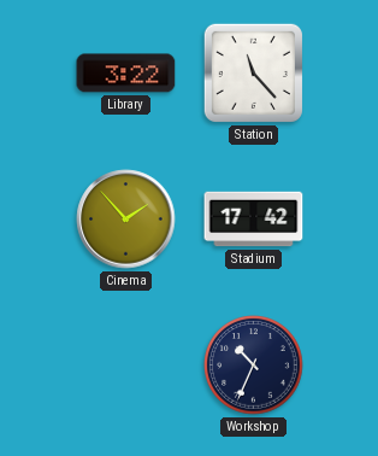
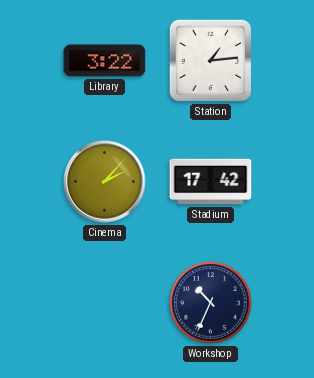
Station: 11:23 -> 1:14
Cinema: 1:53 -> 2:07
